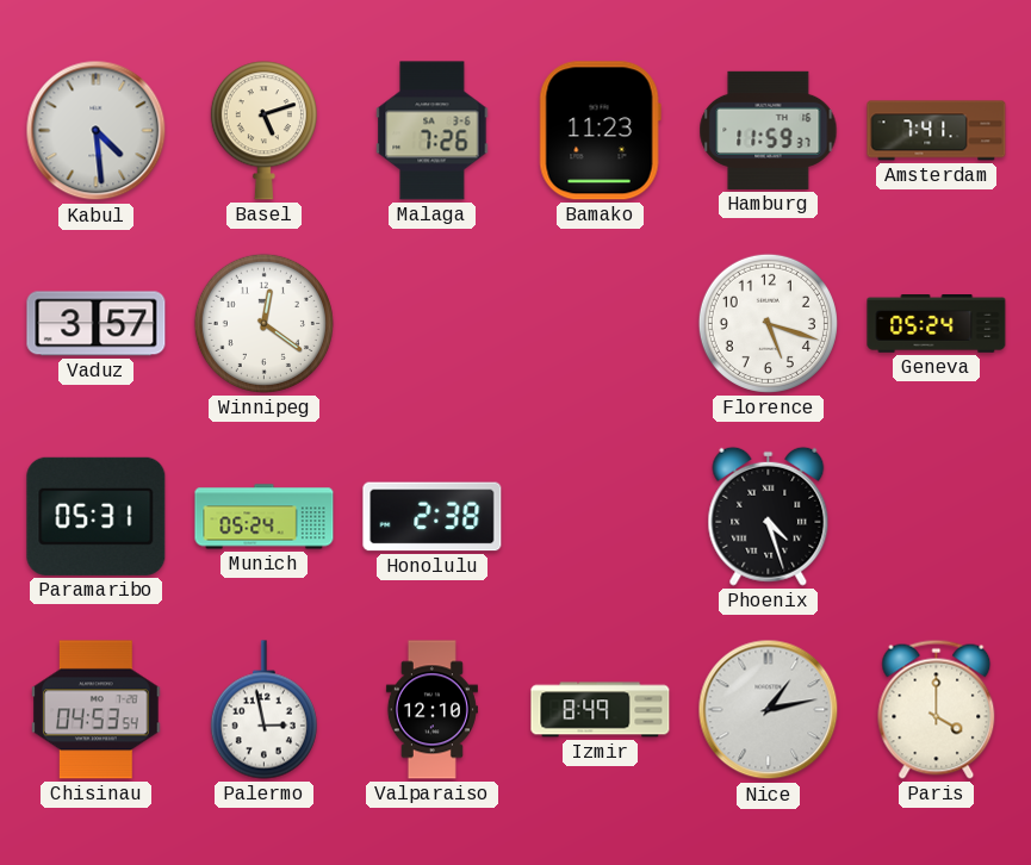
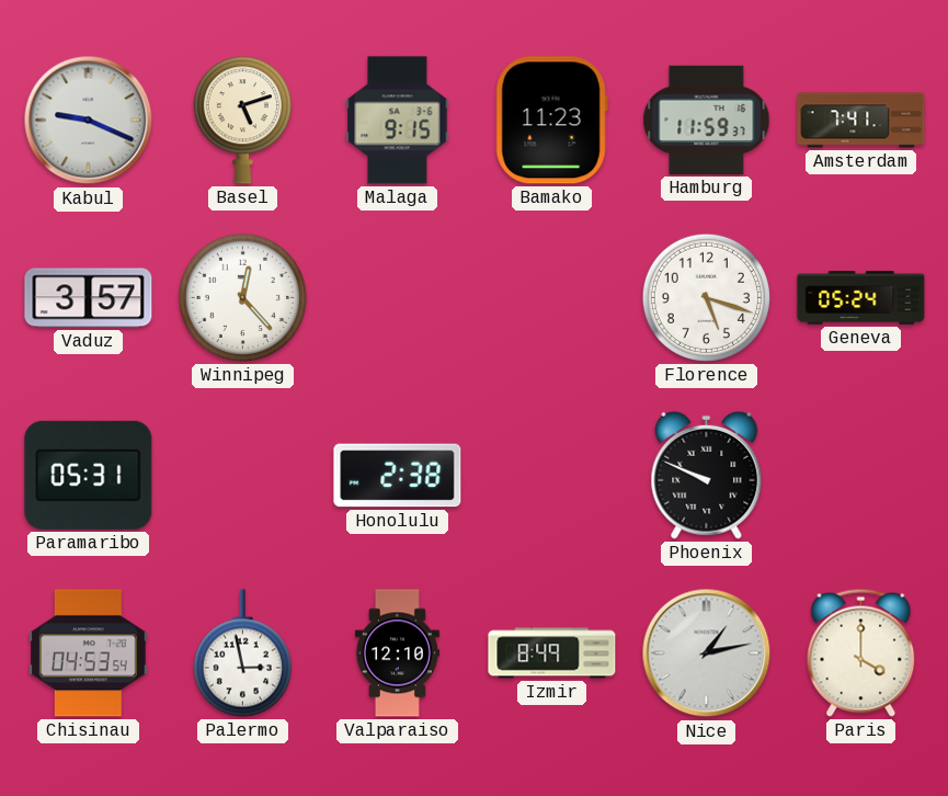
Kabul: 4:29 -> 9:19
Malaga: 7:26 -> 9:15
Winnipeg: 12:21 -> 12:23
Munich: 05:24 -> none
Phoenix: 4:27 -> 9:49
